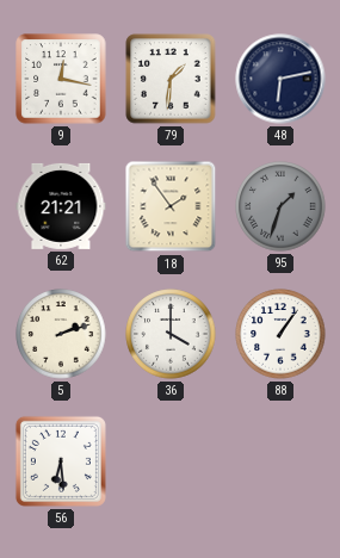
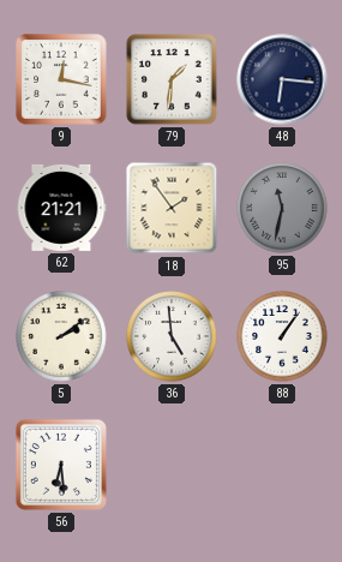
48: 6:13 -> 6:16
95: 1:33 -> 11:32
5: 2:12 -> 2:09
36: 4:00 -> 4:59
